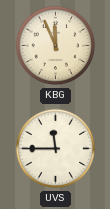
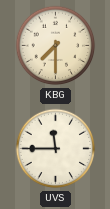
KBG: 11:56 -> 7:30
